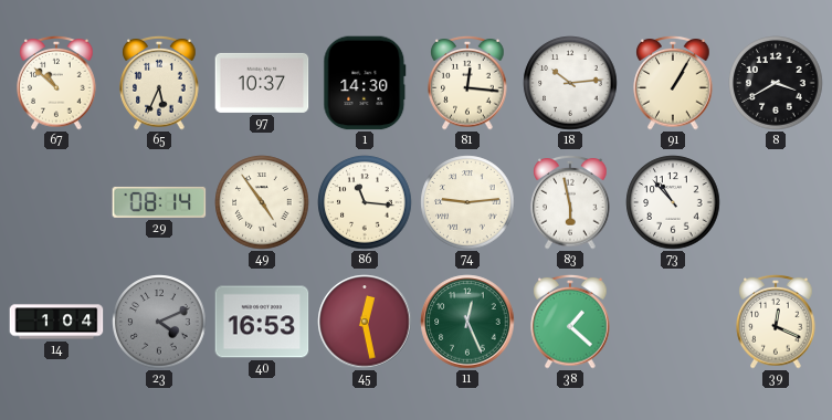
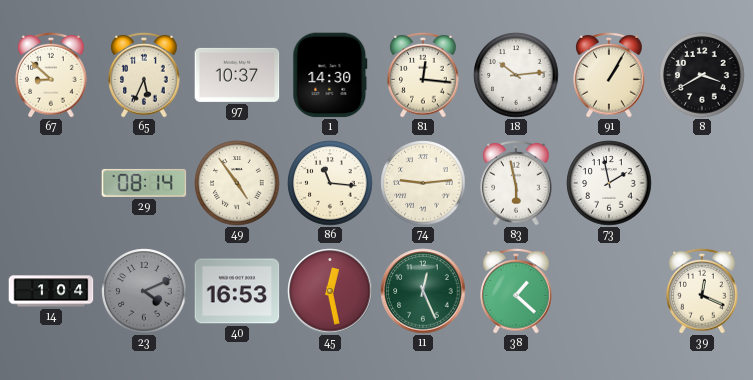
67: 10:52 -> 8:52
73: 10:53 -> 1:58
